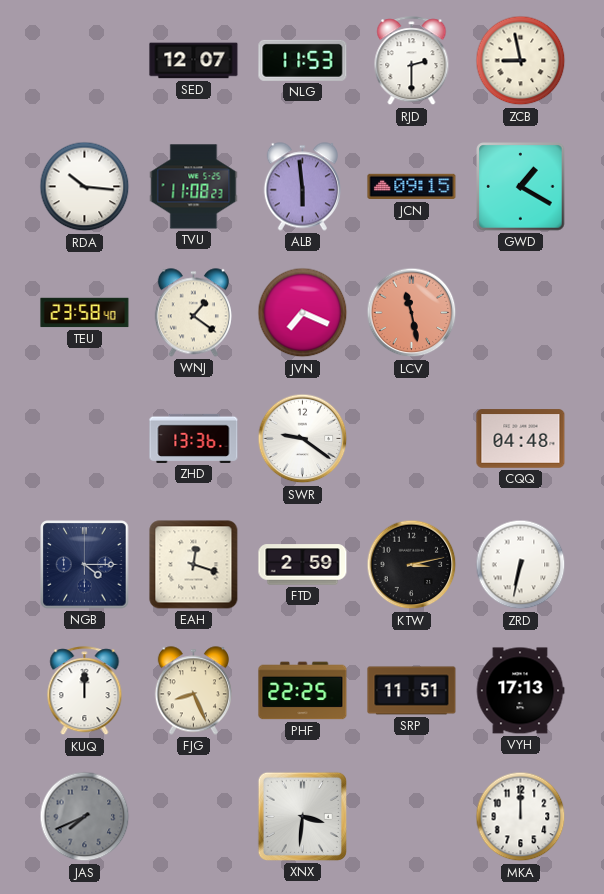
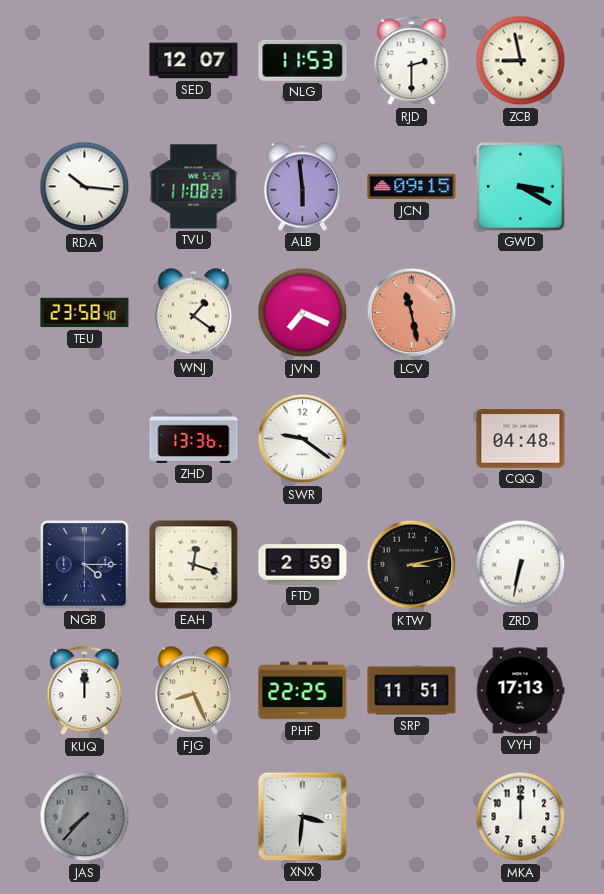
GWD: 1:20 -> 3:20
JAS: 7:41 -> 7:37
